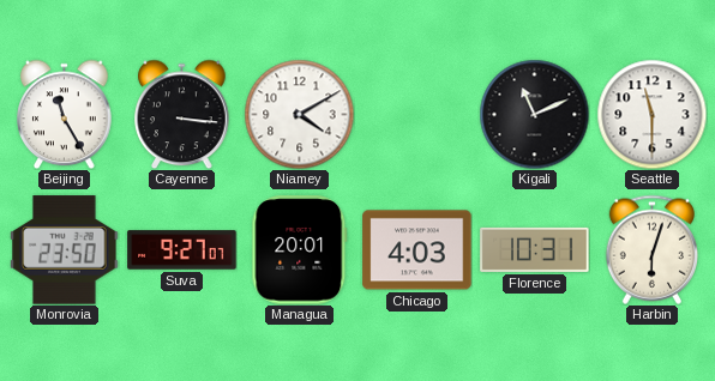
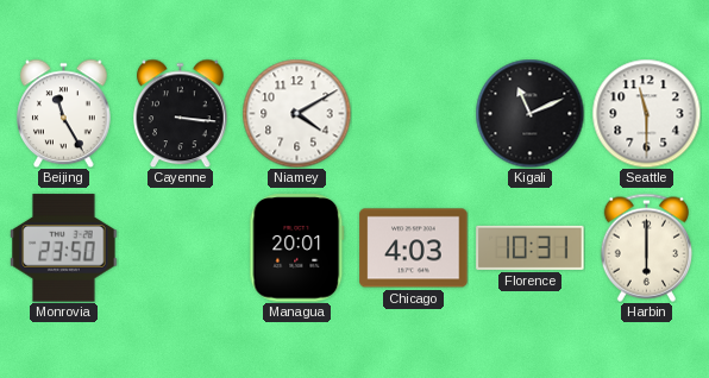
Suva: 9:27 -> none
Harbin: 6:03 -> 6:00
